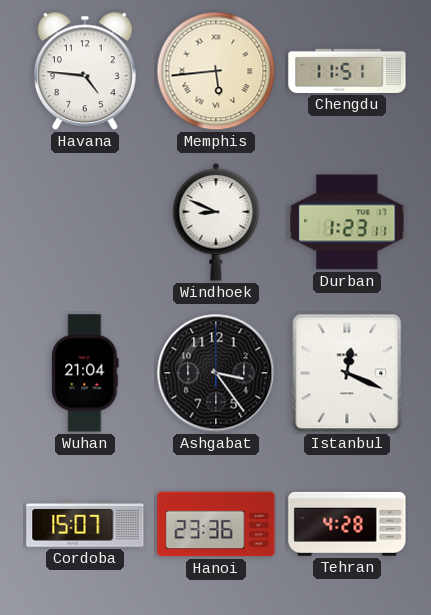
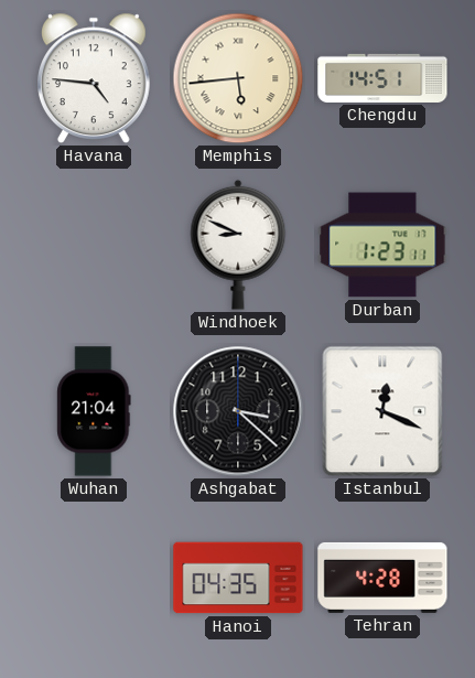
Chengdu: 11:51 -> 14:51
Ashgabat: 3:24 -> 3:22
Cordoba: 15:07 -> none
Hanoi: 23:36 -> 04:35
